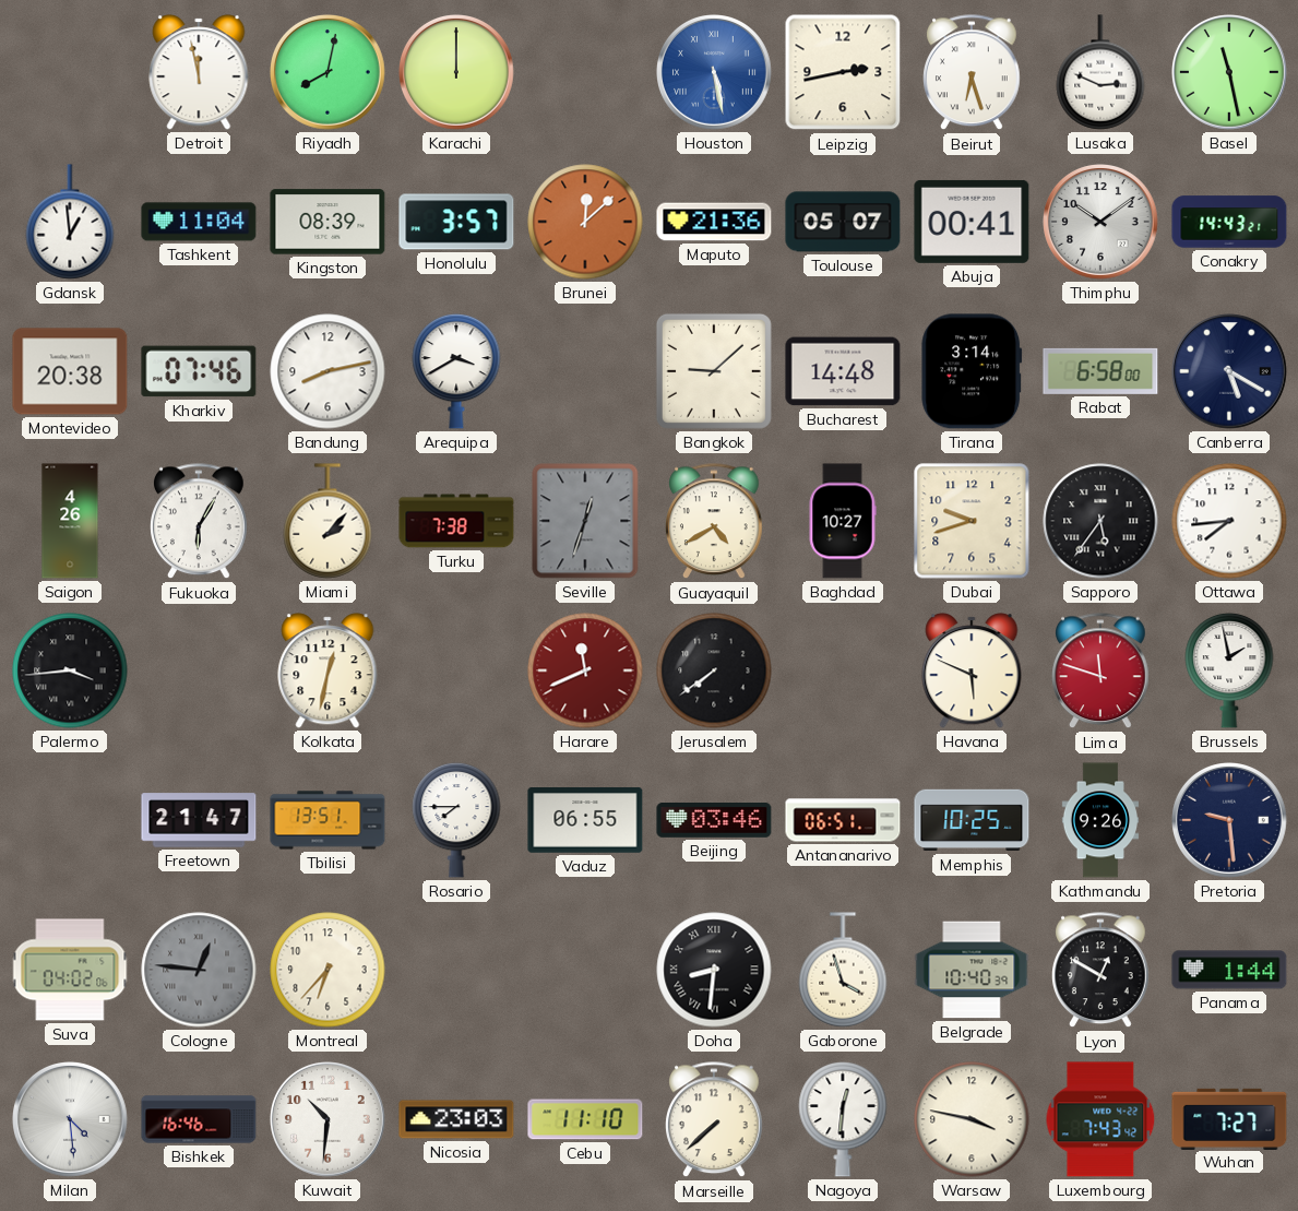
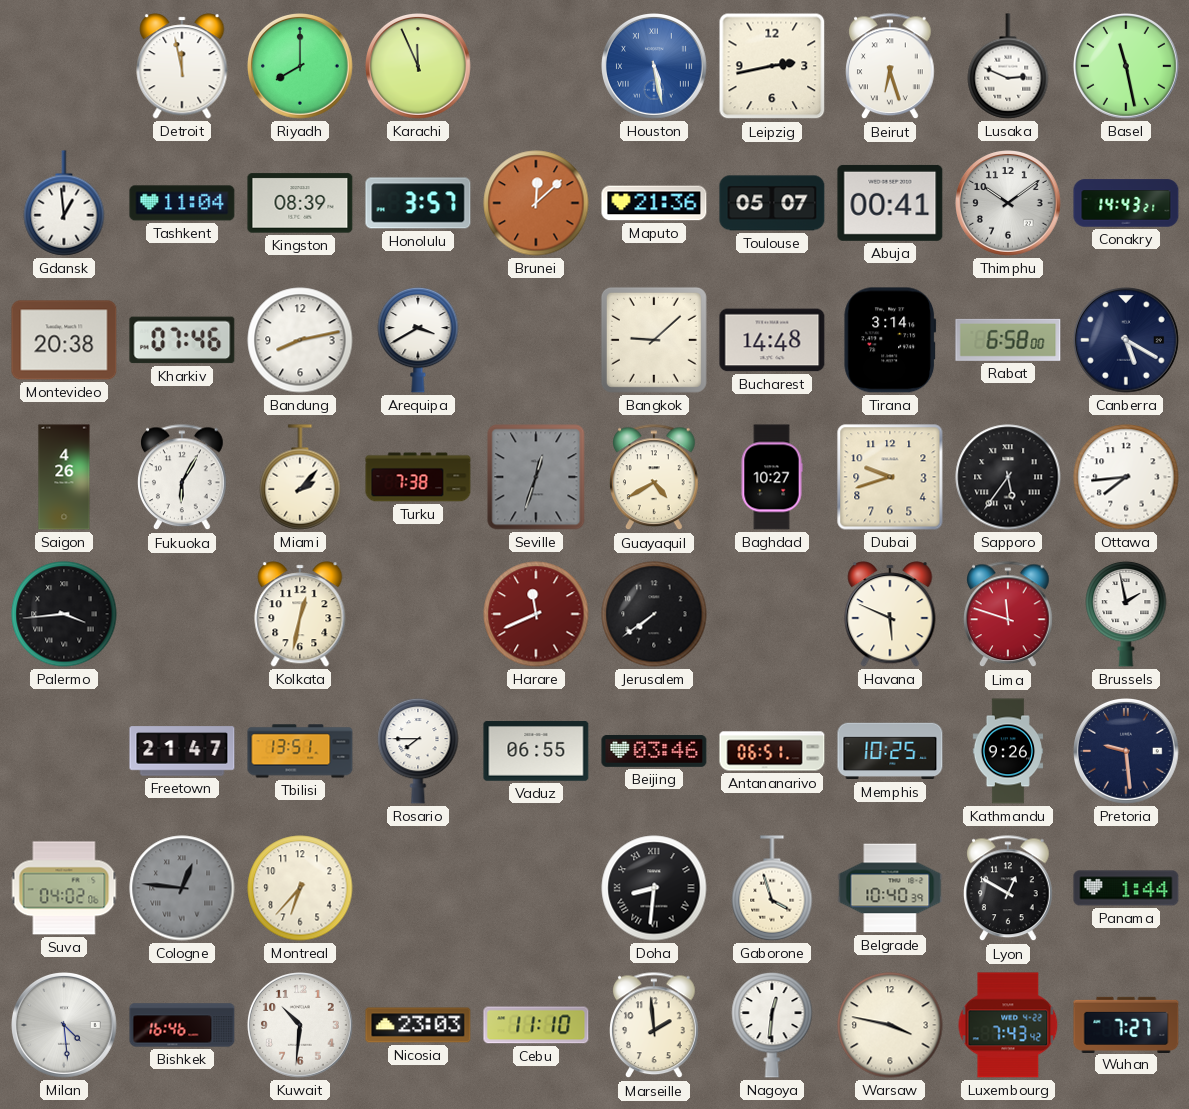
Riyadh: 8:02 -> 8:00
Karachi: 12:00 -> 11:56
Marseille: 7:38 -> 1:59
